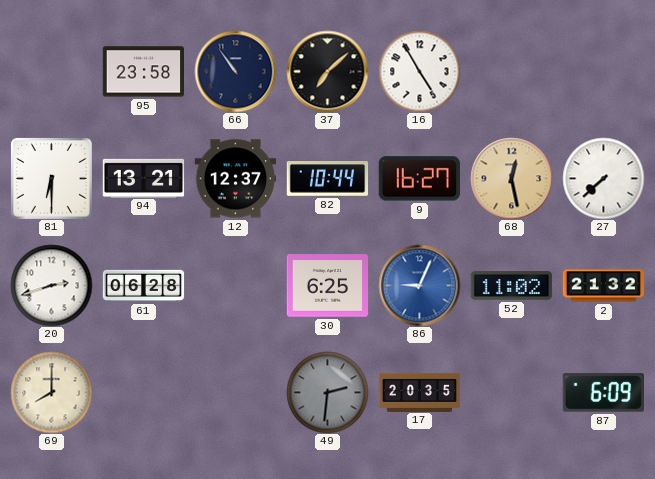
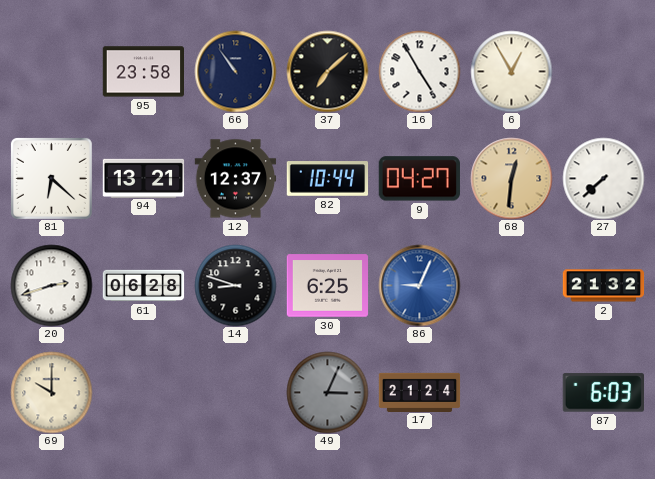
6: none -> 12:55
81: 6:30 -> 6:22
9: 16:27 -> 04:27
68: 12:28 -> 12:31
14: none -> 8:48
52: 11:02 -> none
69: 8:00 -> 10:00
49: 2:31 -> 3:04
17: 20:35 -> 21:24
87: 6:09 -> 6:03
